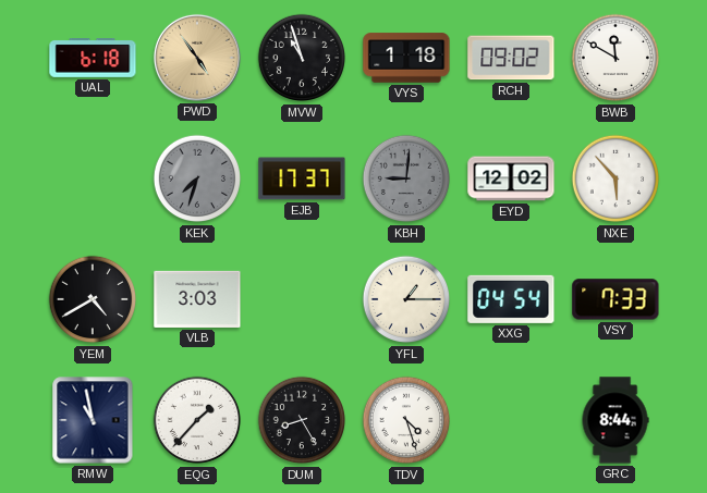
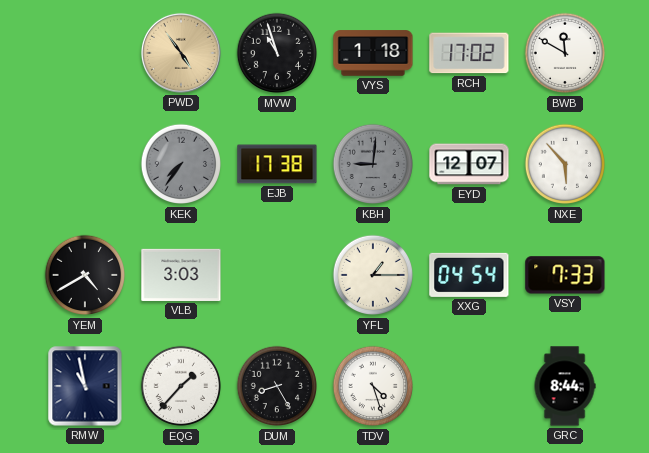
UAL: 6:18 -> none
RCH: 09:02 -> 17:02
KEK: 7:33 -> 7:36
EJB: 17:37 -> 17:38
EYD: 12:02 -> 12:07
